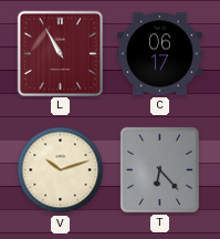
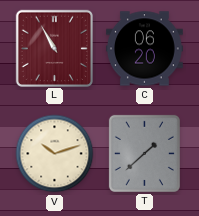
C: 06:17 -> 06:20
T: 6:23 -> 1:38
